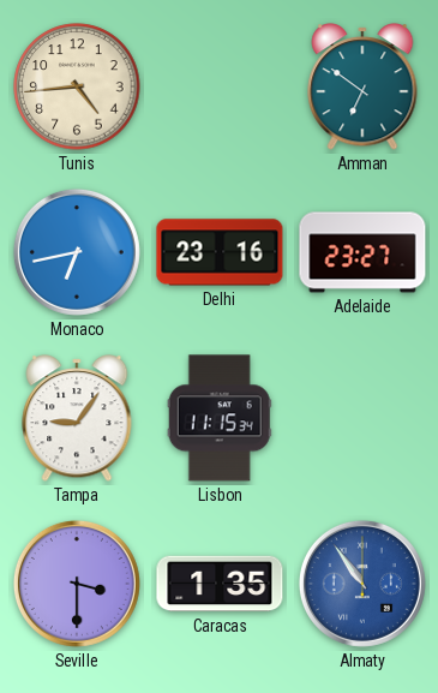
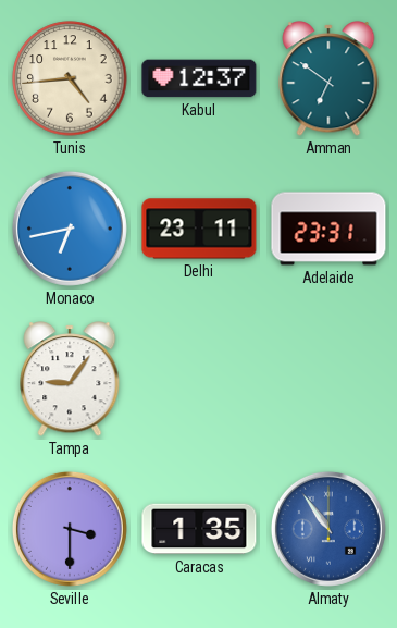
Kabul: none -> 12:37
Delhi: 23:16 -> 23:11
Adelaide: 23:27 -> 23:31
Lisbon: 11:15 -> none
